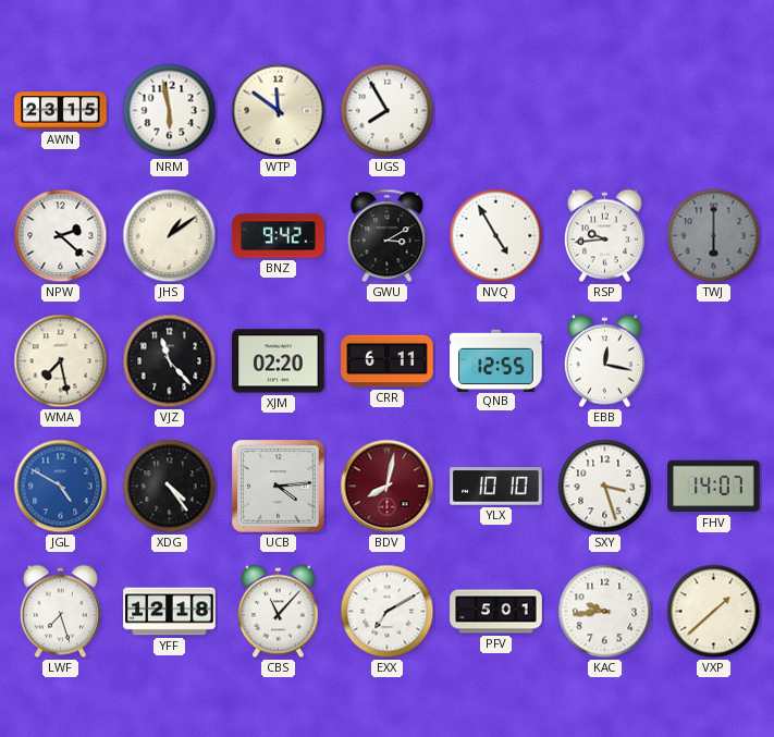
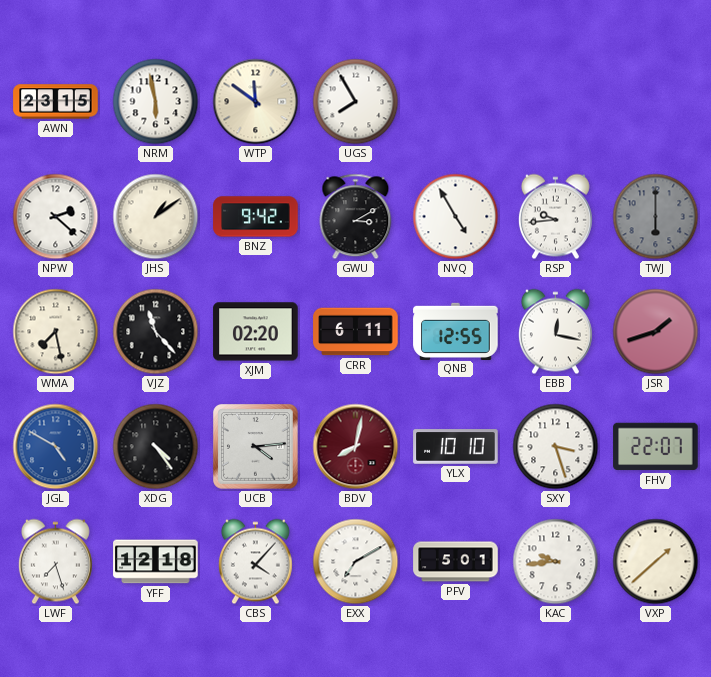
JSR: none -> 1:42
FHV: 14:07 -> 22:07
CBS: 11:07 -> 4:07
